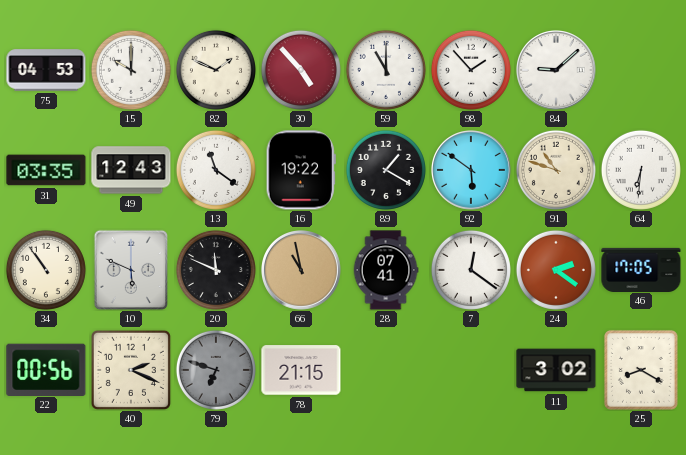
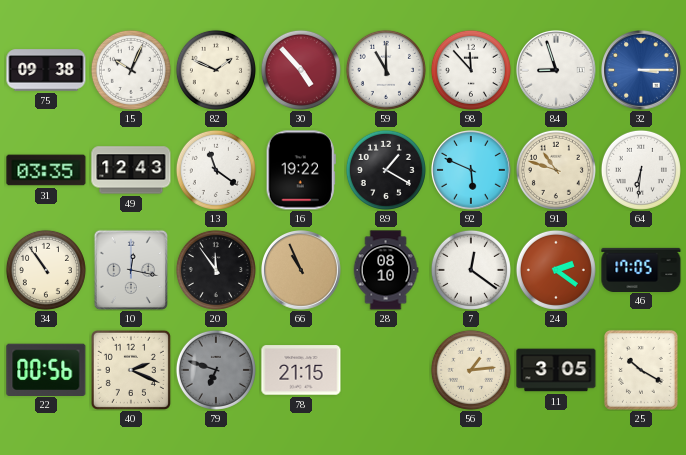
75: 04:53 -> 09:38
15: 10:00 -> 10:04
98: 1:53 -> 11:53
84: 9:08 -> 8:57
32: none -> 3:15
92: 5:51 -> 5:49
10: 5:49 -> 12:17
20: 11:49 -> 11:54
66: 10:58 -> 10:56
28: 07:41 -> 08:10
56: none -> 1:14
11: 3:02 -> 3:05
25: 8:20 -> 10:20
